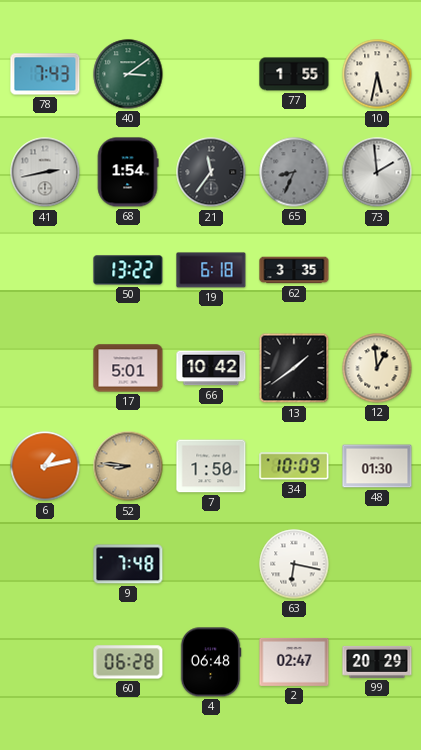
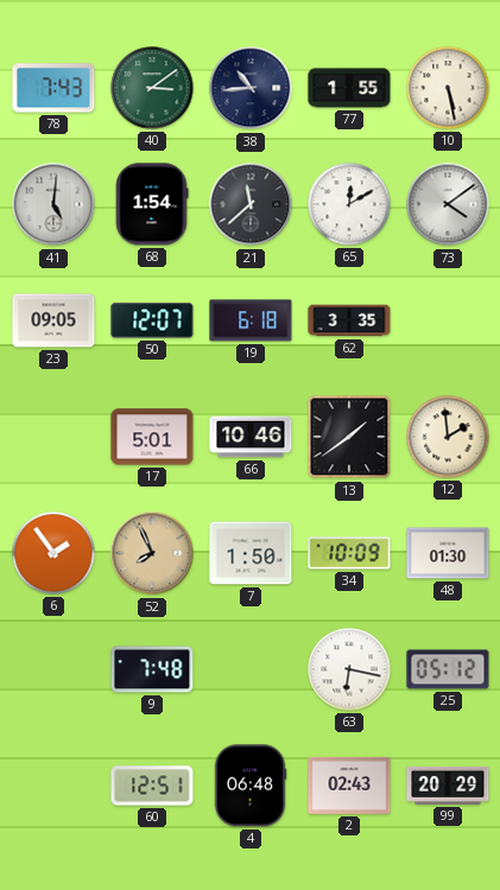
38: none -> 10:44
10: 5:32 -> 5:28
41: 2:43 -> 5:01
21: 11:36 -> 11:38
65: 8:34 -> 12:10
65 dial: grey -> white
73: 1:59 -> 4:09
23: none -> 09:05
50: 13:22 -> 12:07
66: 10:42 -> 10:46
12: 12:59 -> 1:59
6: 1:13 -> 1:54
52: 8:46 -> 7:56
25: none -> 05:12
60: 06:28 -> 12:51
2: 02:47 -> 02:43
